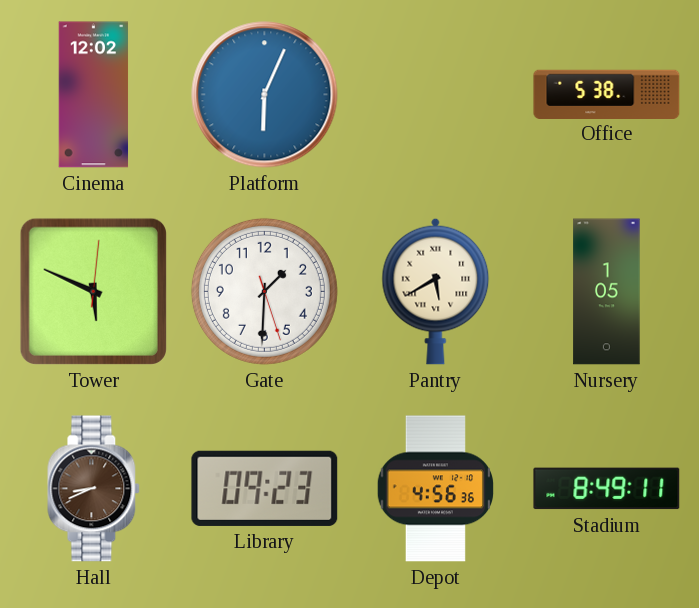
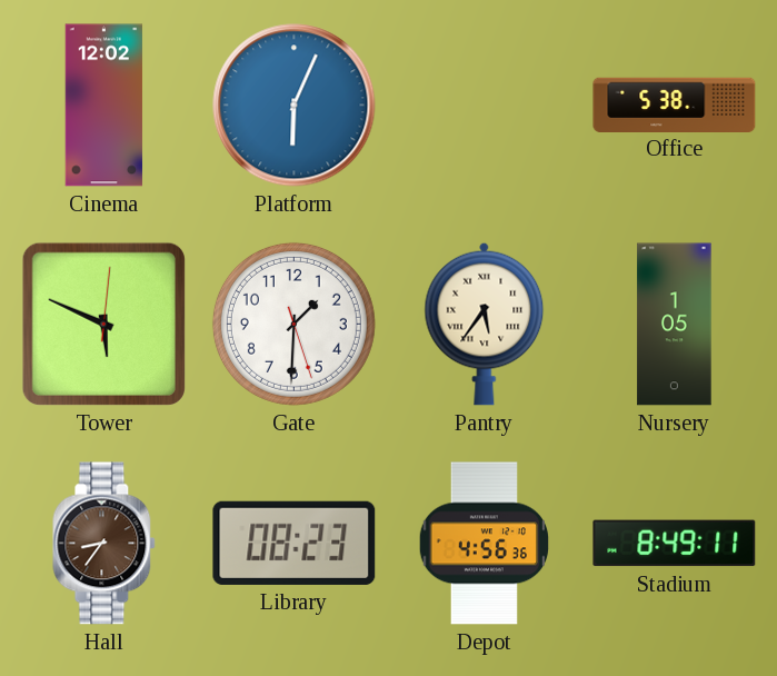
Pantry: 5:40 -> 5:36
Hall: 8:41 -> 8:36
Library: 09:23 -> 08:23
